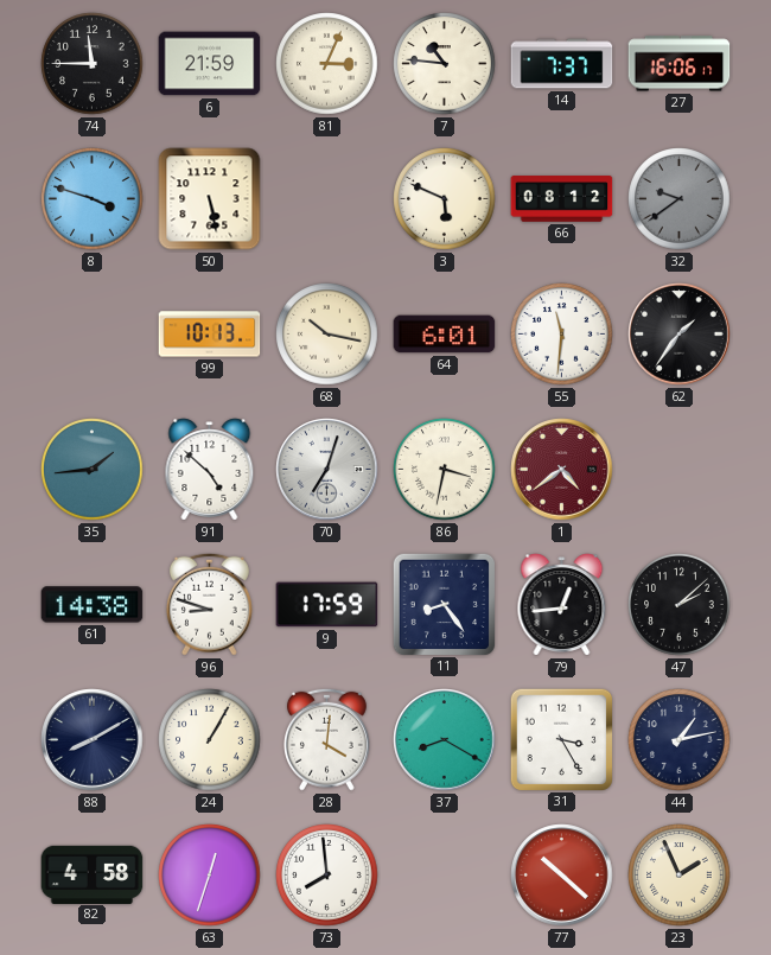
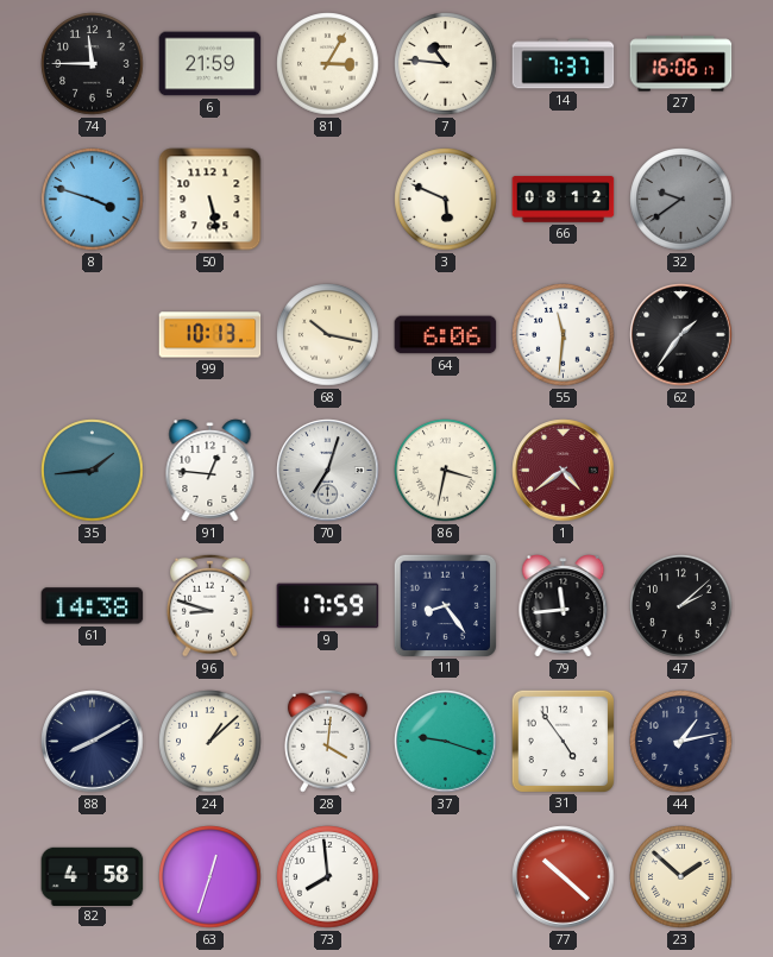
81: 3:04 -> 3:05
64: 6:01 -> 6:06
91: 4:52 -> 12:46
79: 12:44 -> 11:44
24: 1:05 -> 1:08
37: 8:20 -> 9:18
31: 3:25 -> 4:54
23: 1:56 -> 1:52
